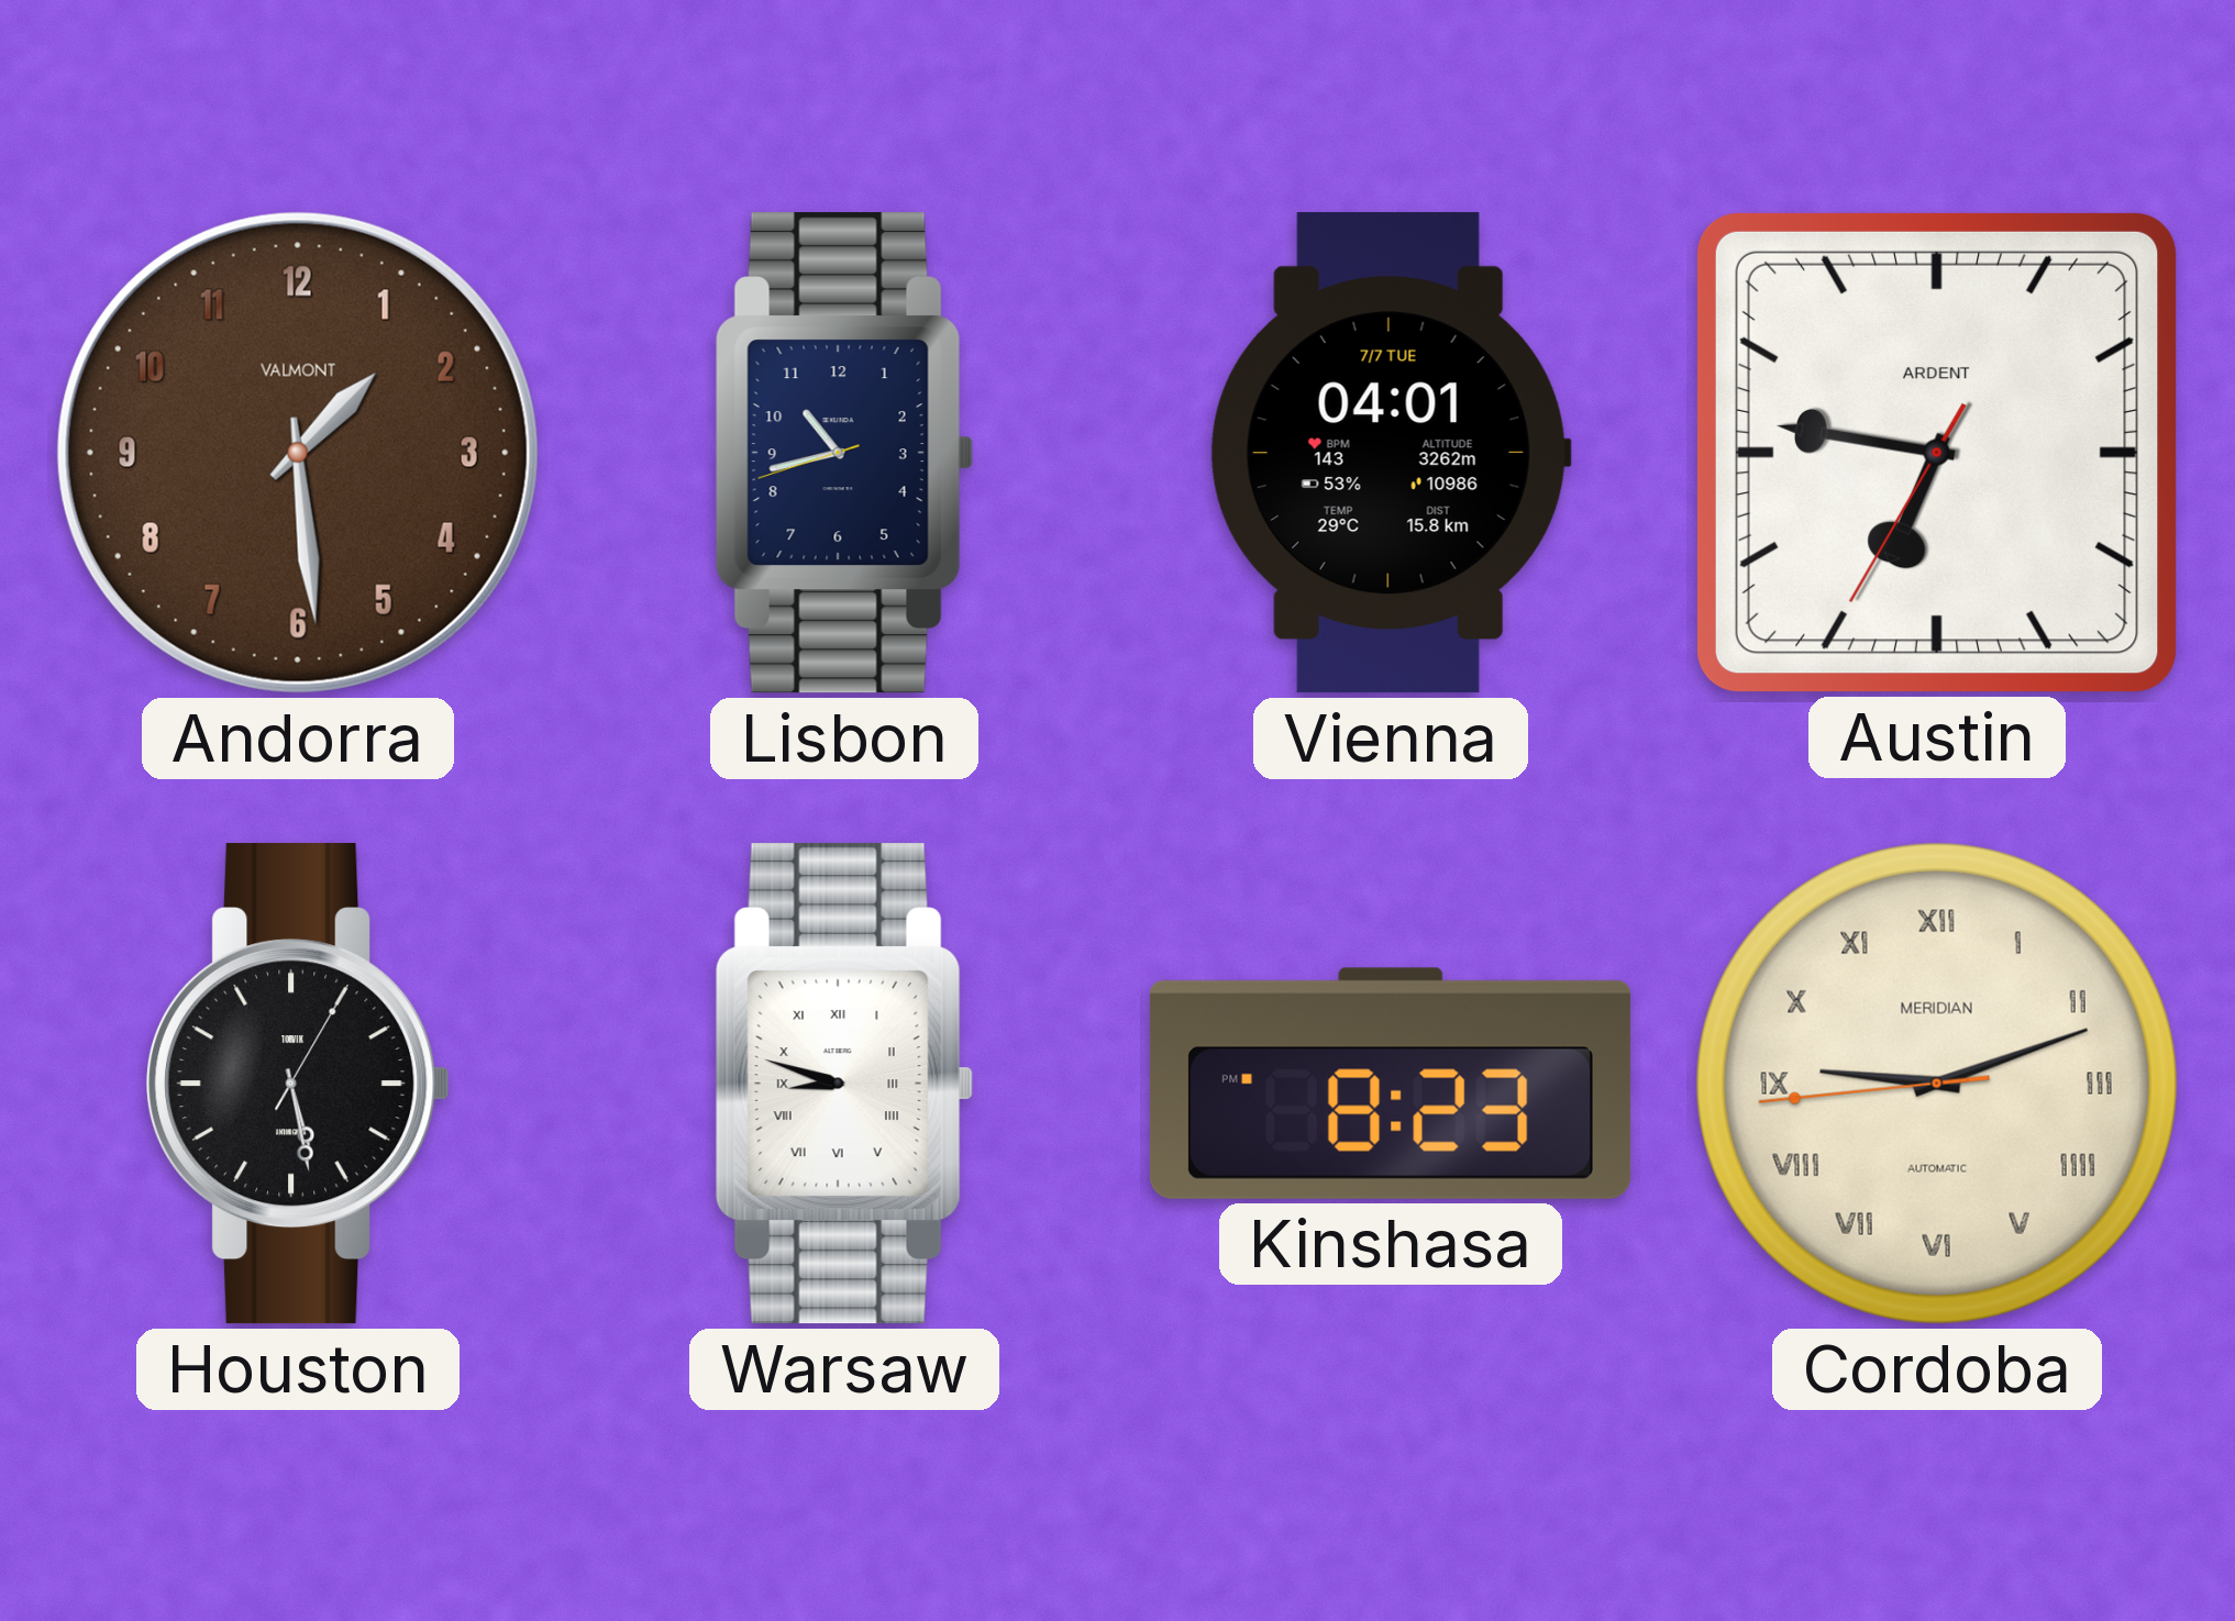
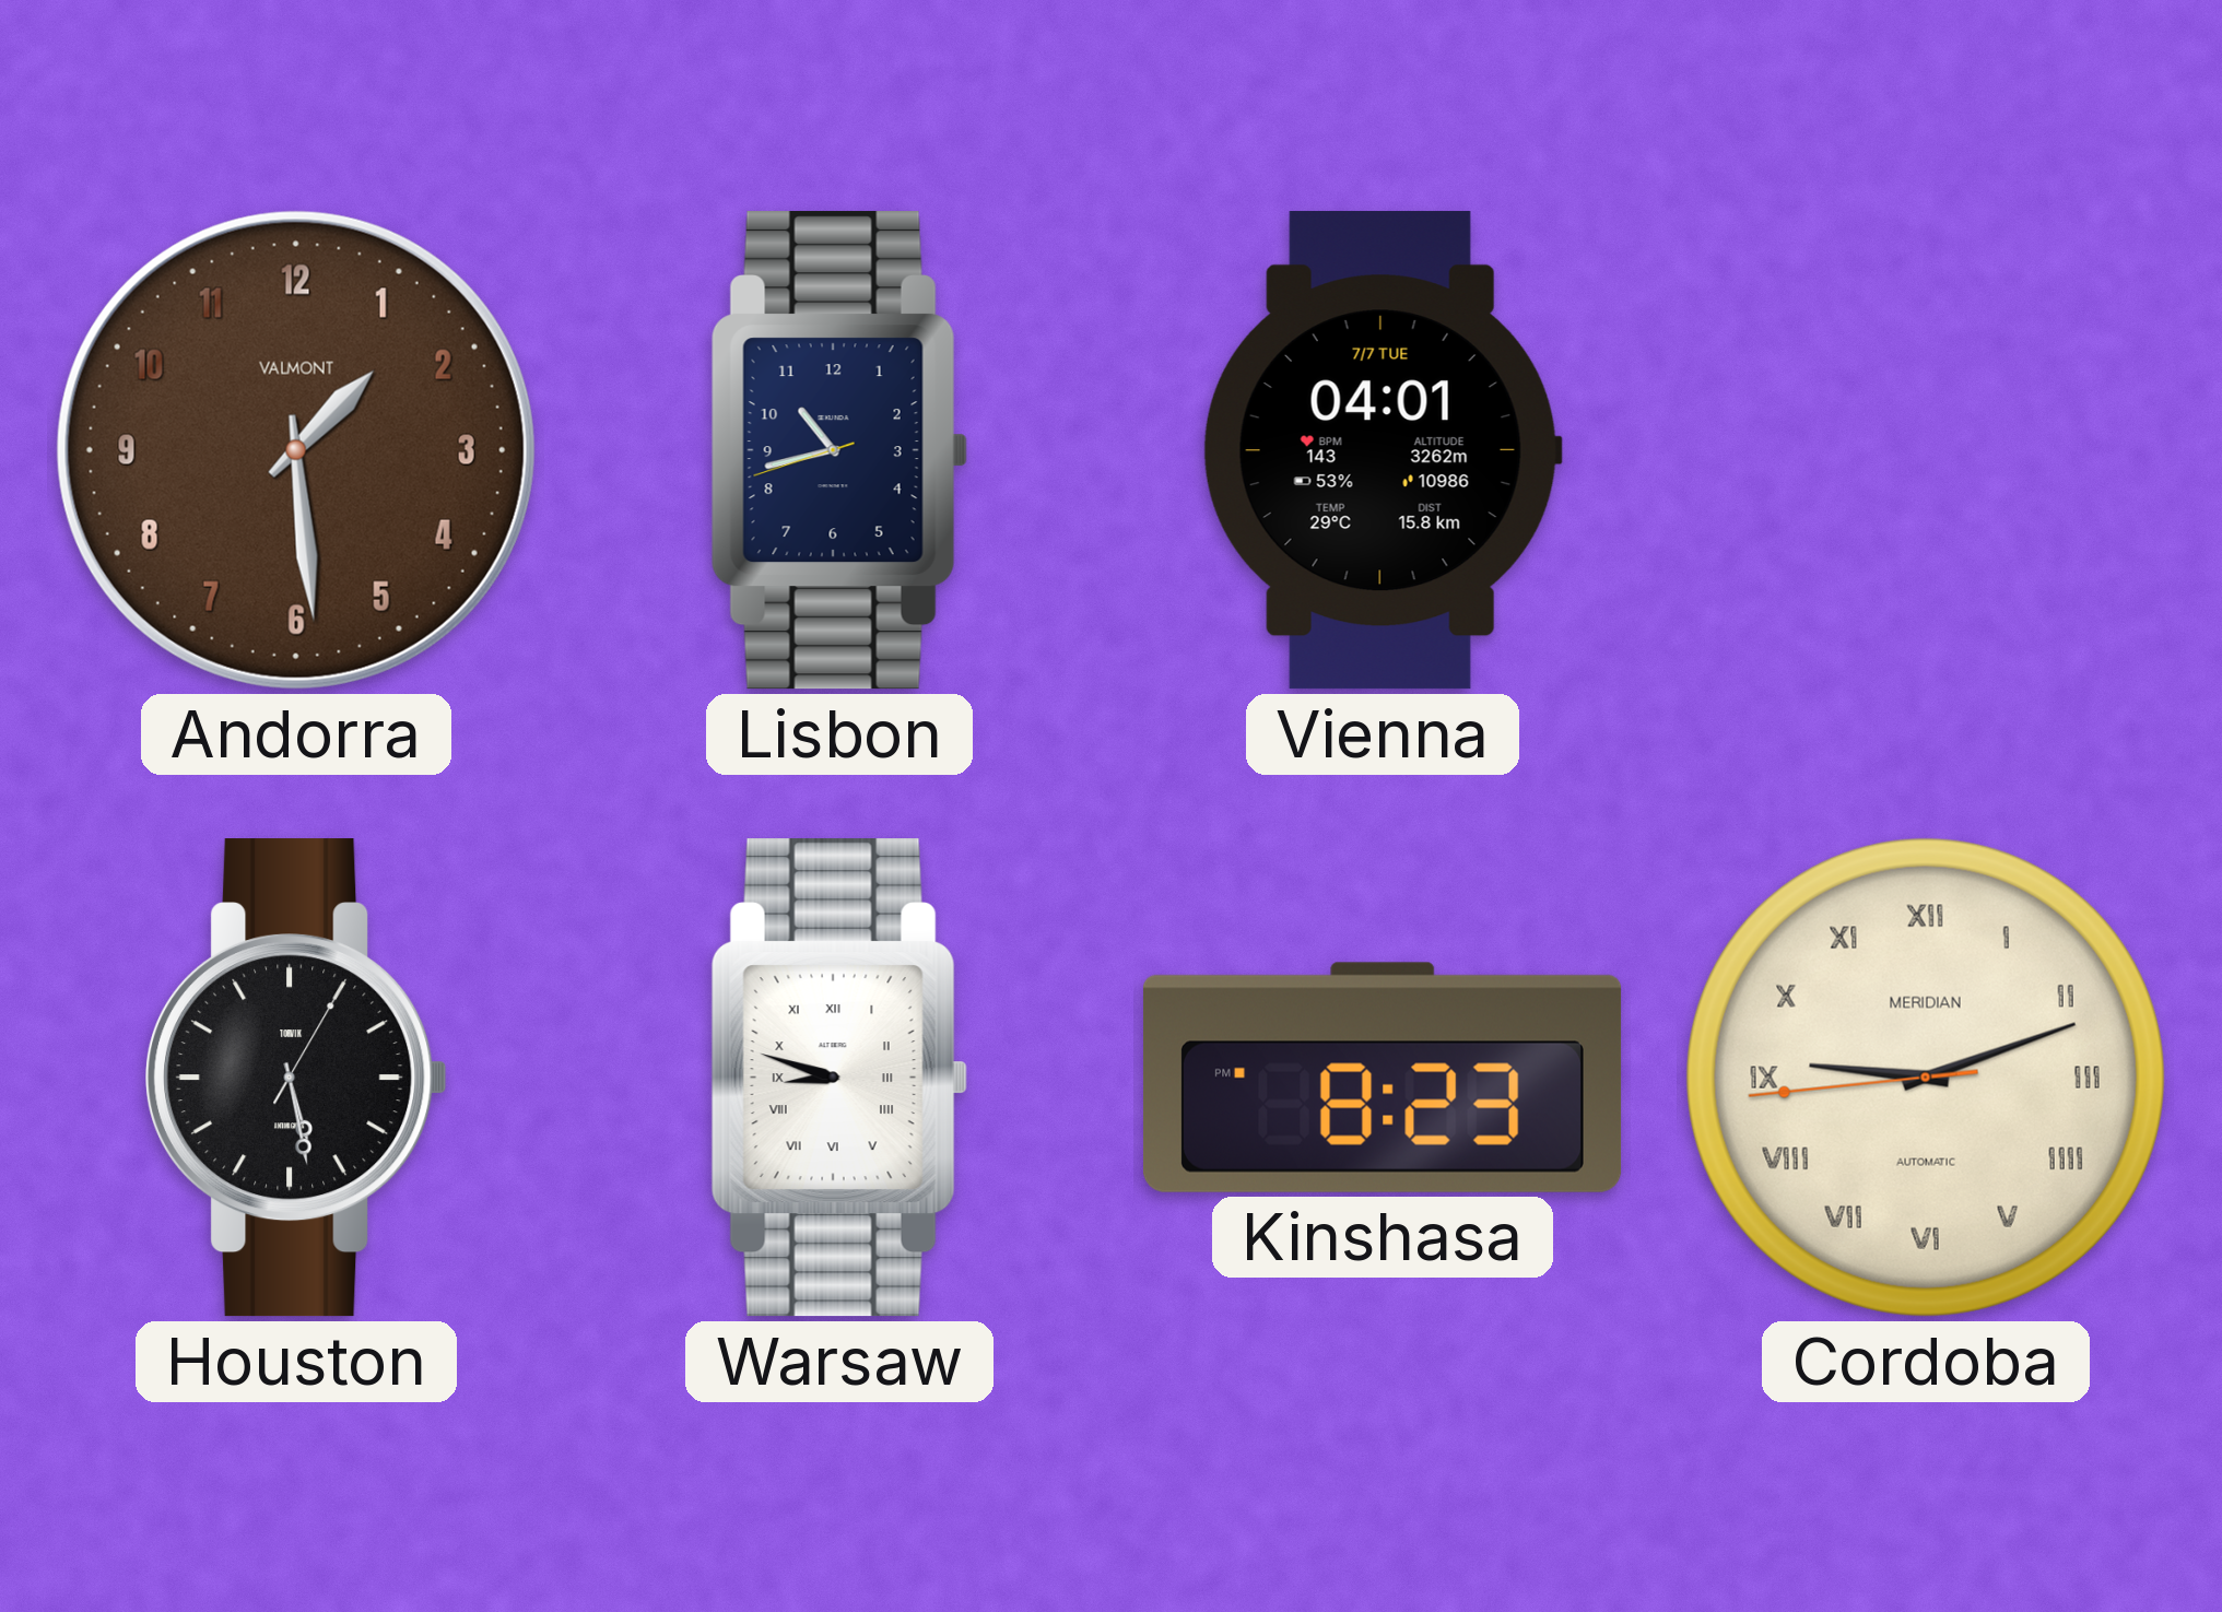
Austin: 6:46 -> none
